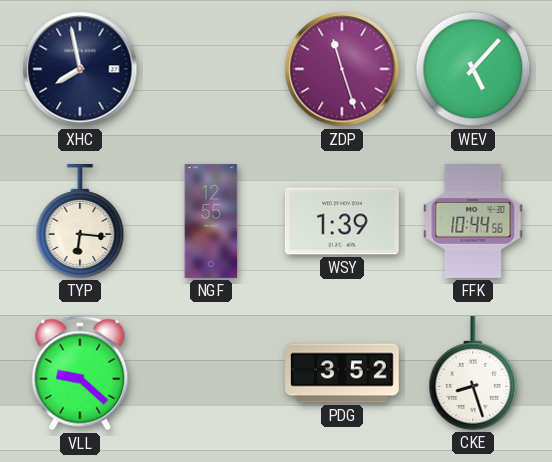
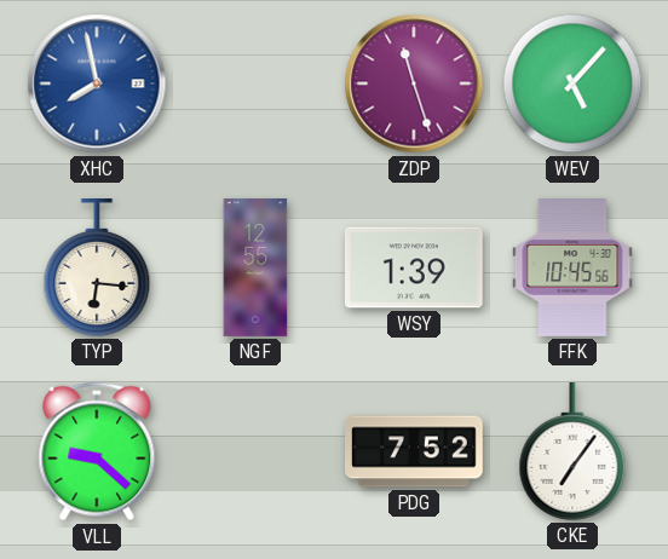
XHC dial: navy -> blue
FFK: 10:44 -> 10:45
PDG: 3:52 -> 7:52
CKE: 8:27 -> 7:06
